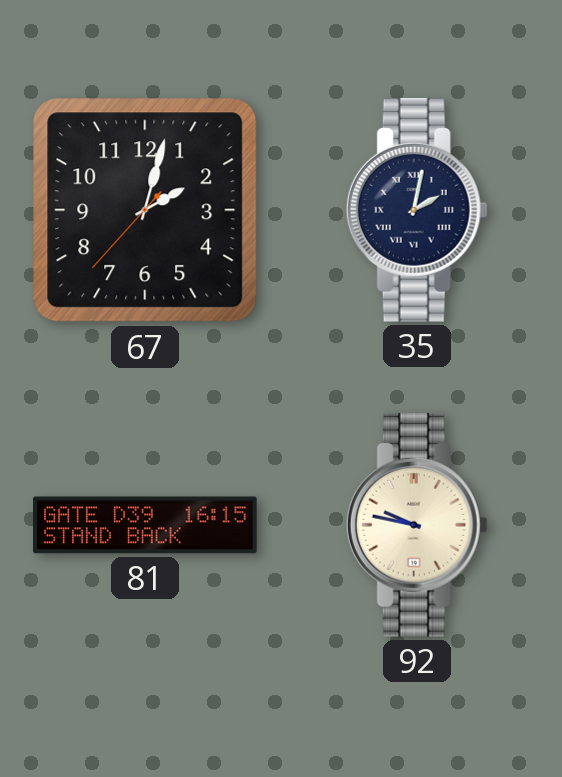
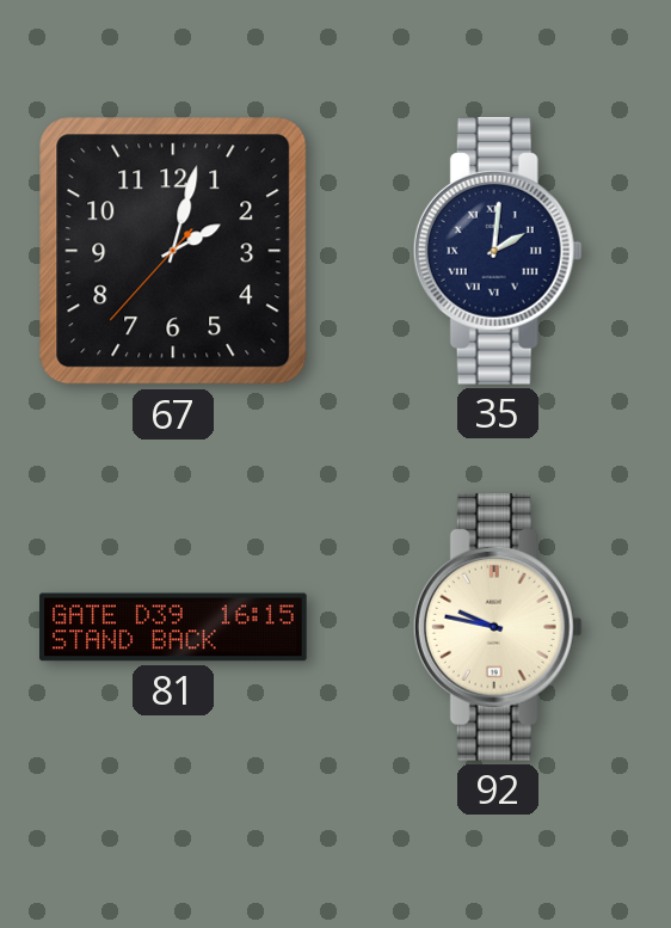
35: 2:02 -> 2:01
